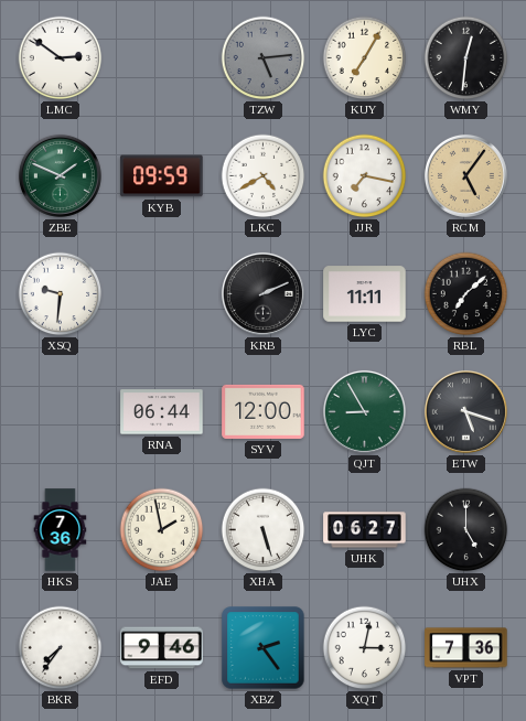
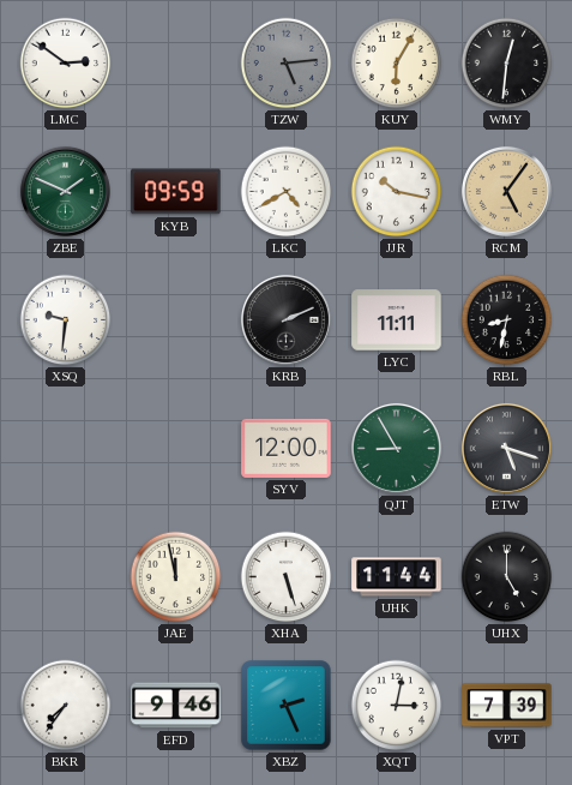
KUY: 7:05 -> 6:05
JJR: 7:17 -> 10:17
RBL: 7:08 -> 8:32
RNA: 06:44 -> none
HKS: 7:36 -> none
JAE: 1:58 -> 11:58
UHK: 06:27 -> 11:44
XBZ: 2:24 -> 2:26
VPT: 7:36 -> 7:39
